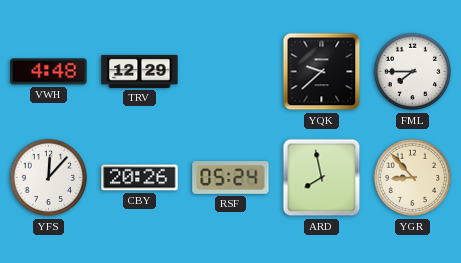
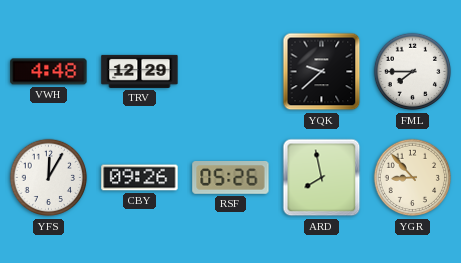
YFS: 12:07 -> 12:05
CBY: 20:26 -> 09:26
RSF: 05:24 -> 05:26
